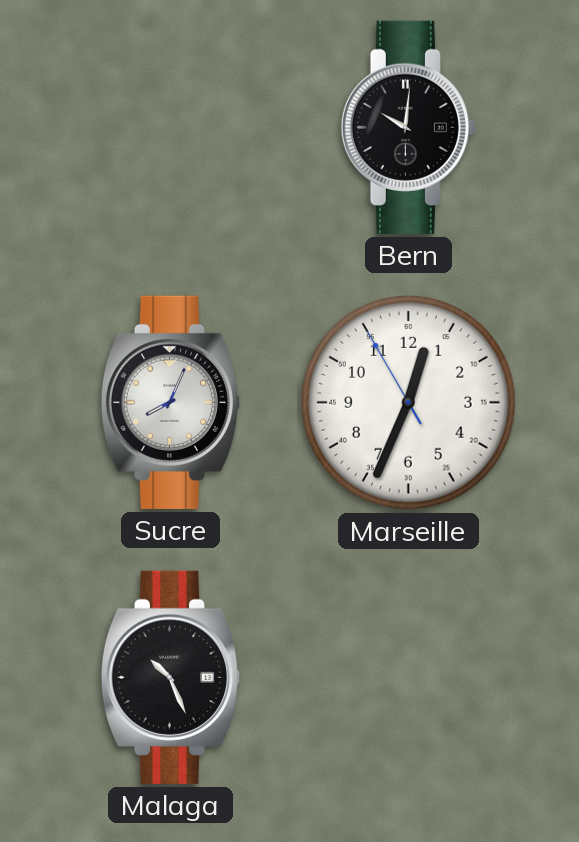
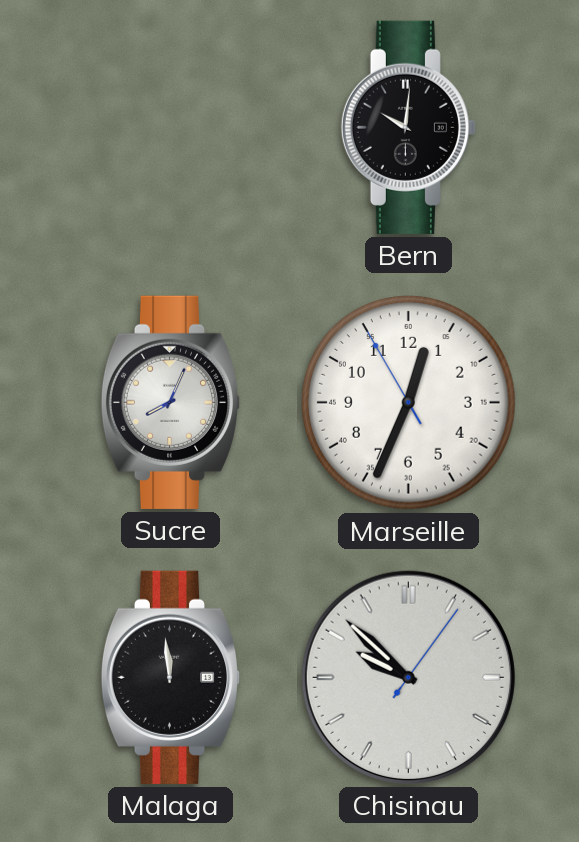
Malaga: 10:26 -> 11:59
Chisinau: none -> 9:52
